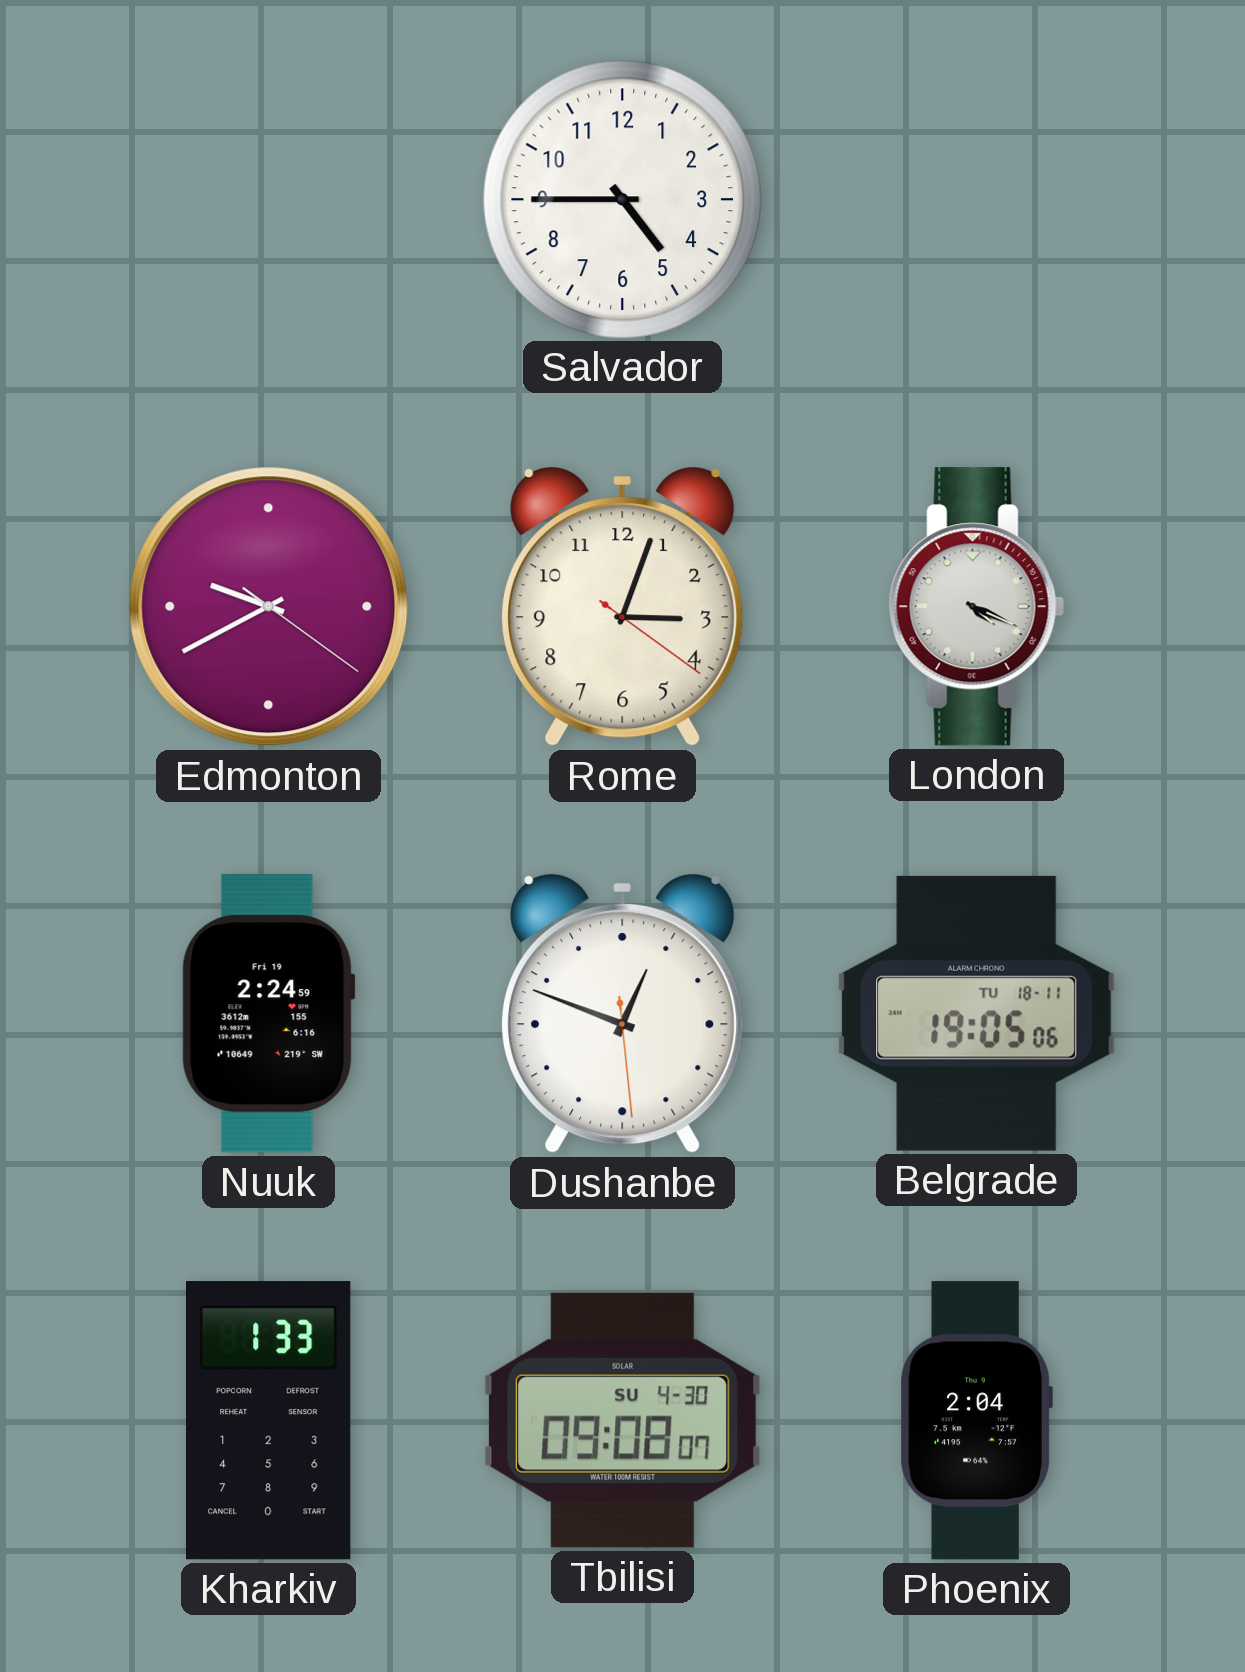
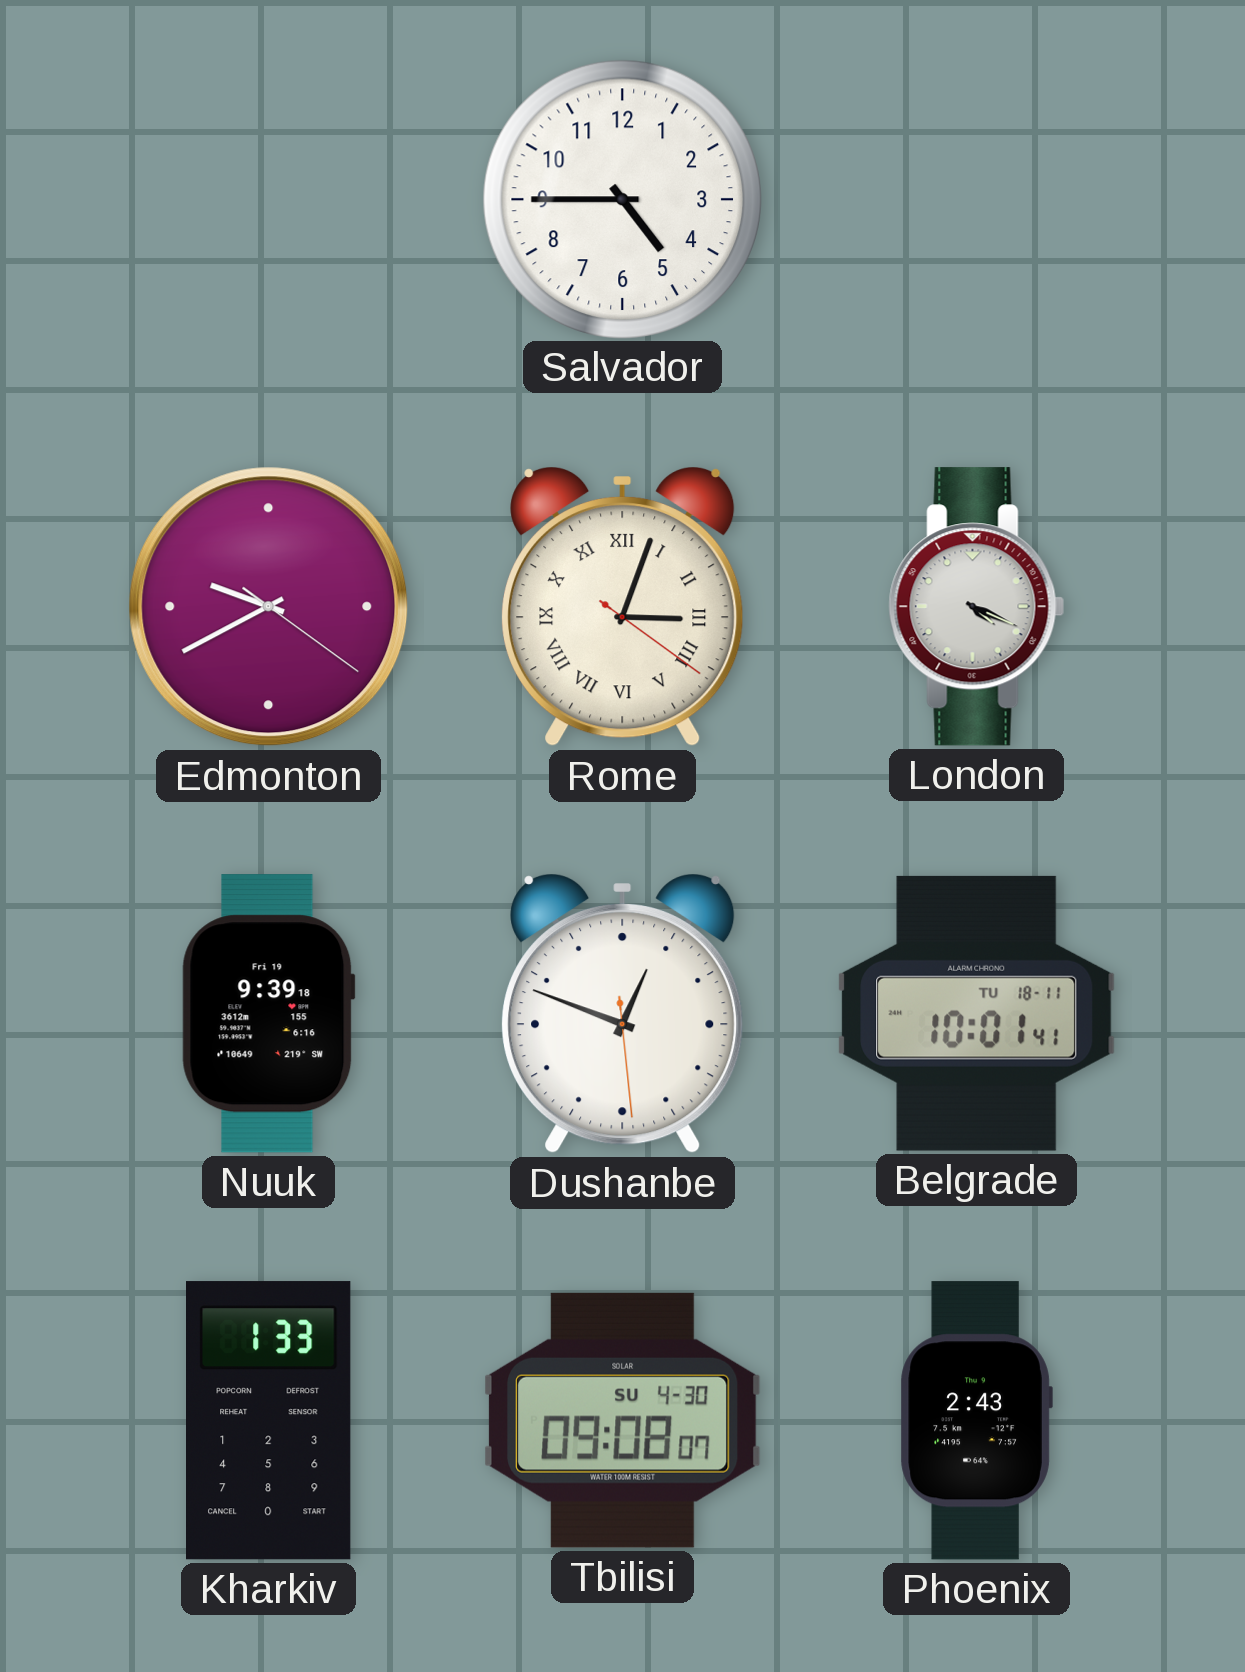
Rome numerals: Arabic -> Roman
Nuuk: 2:24 -> 9:39
Belgrade: 19:05 -> 10:01
Phoenix: 2:04 -> 2:43
